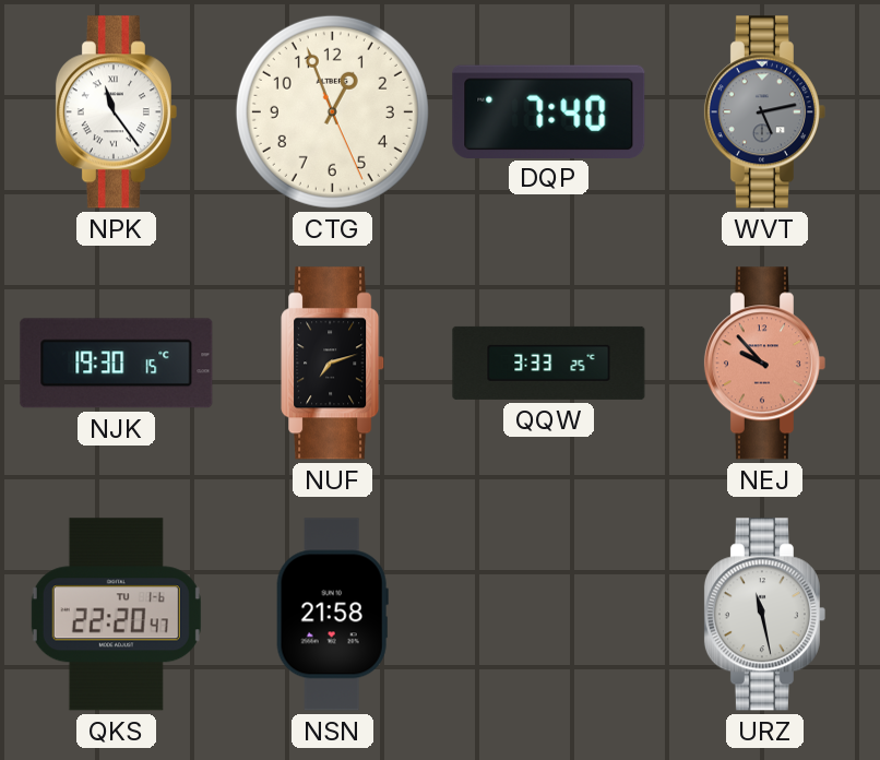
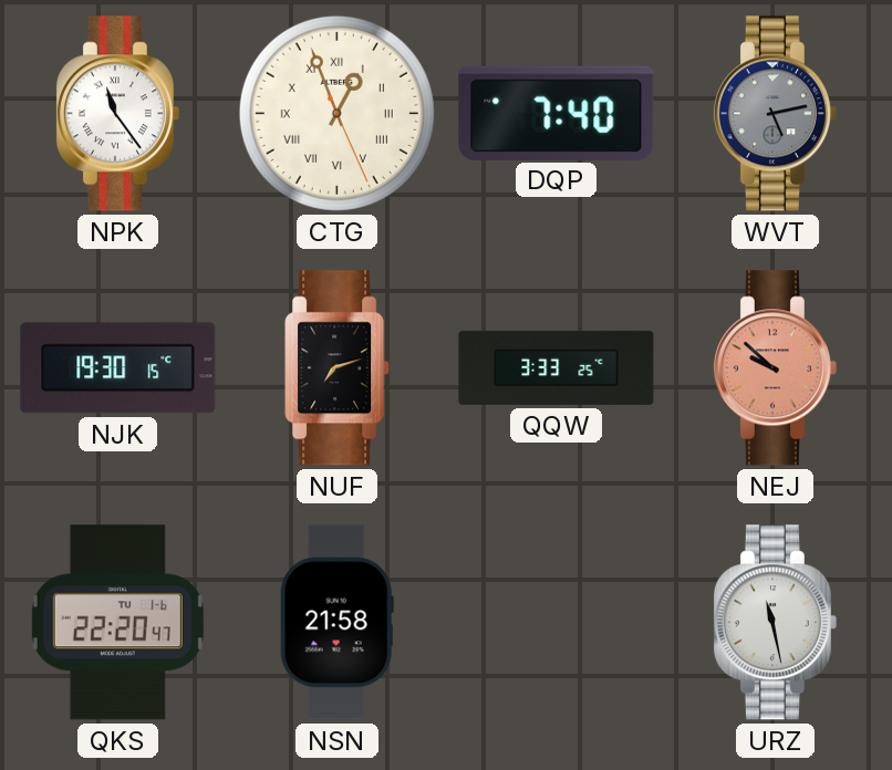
CTG numerals: Arabic -> Roman
NEJ: 9:53 -> 9:52
